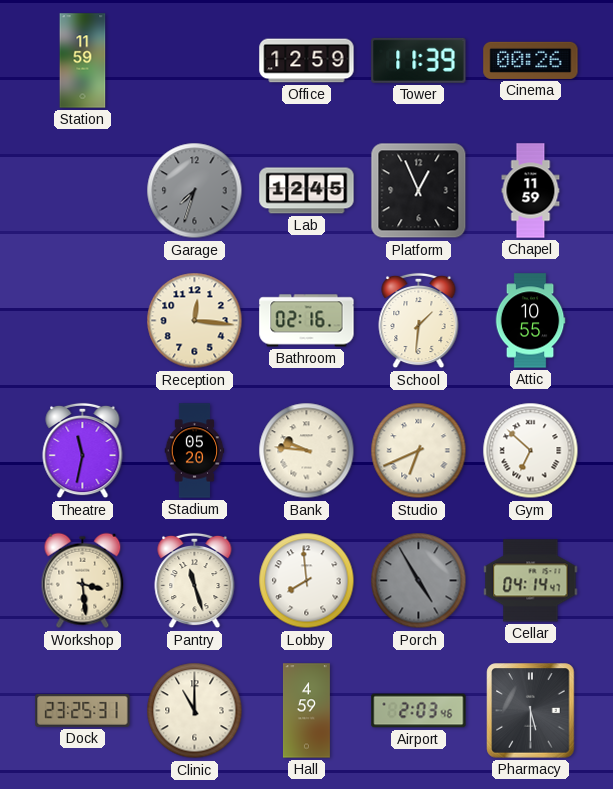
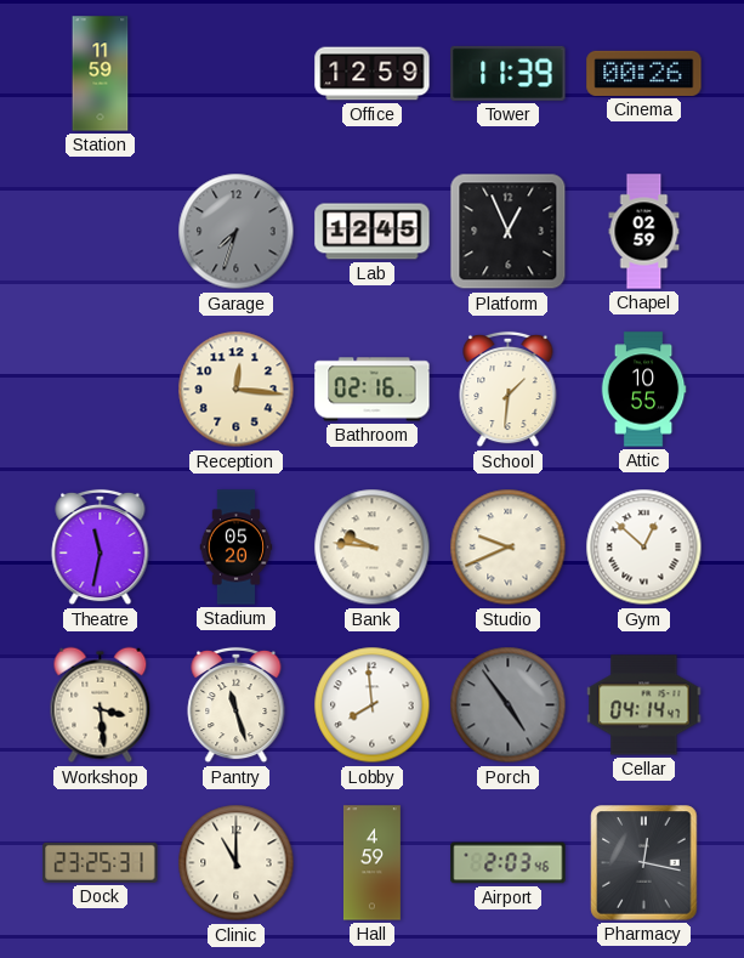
Chapel: 11:59 -> 02:59
Studio: 6:41 -> 9:41
Gym: 6:52 -> 12:52
Porch: 4:55 -> 4:54
Pharmacy: 5:30 -> 12:17
